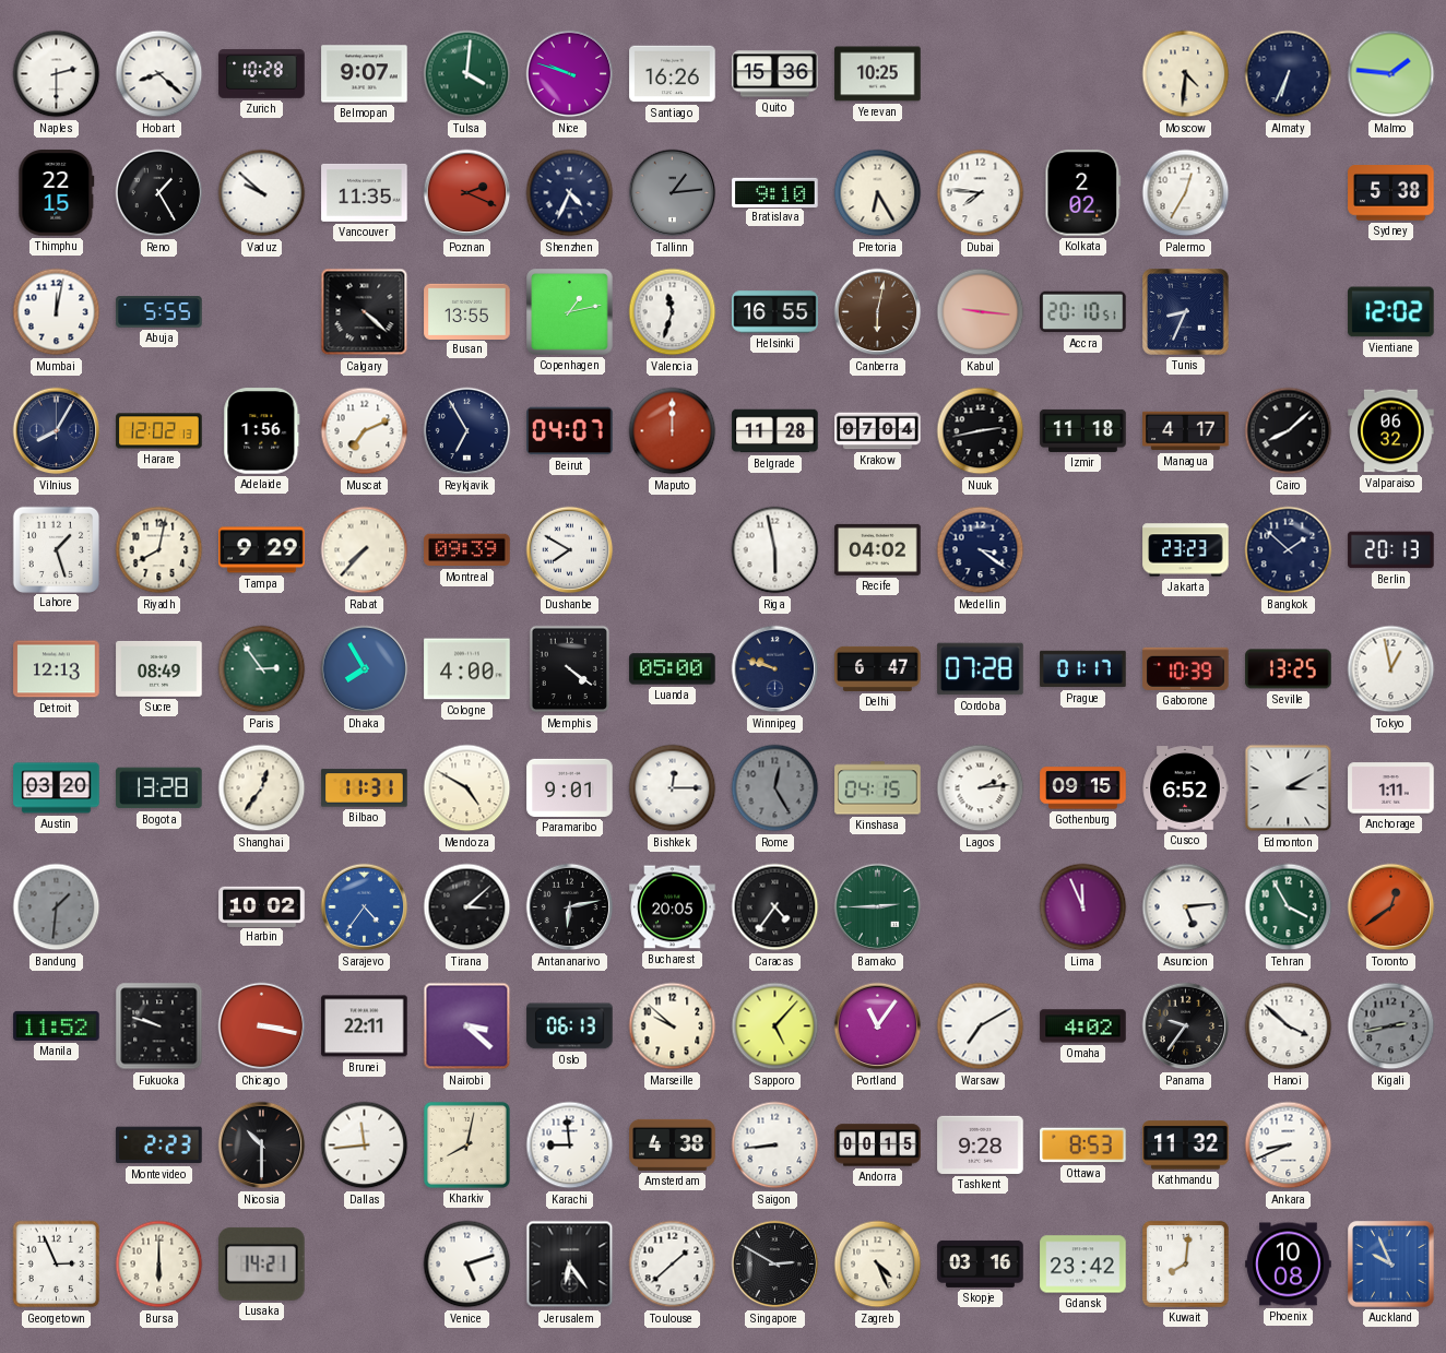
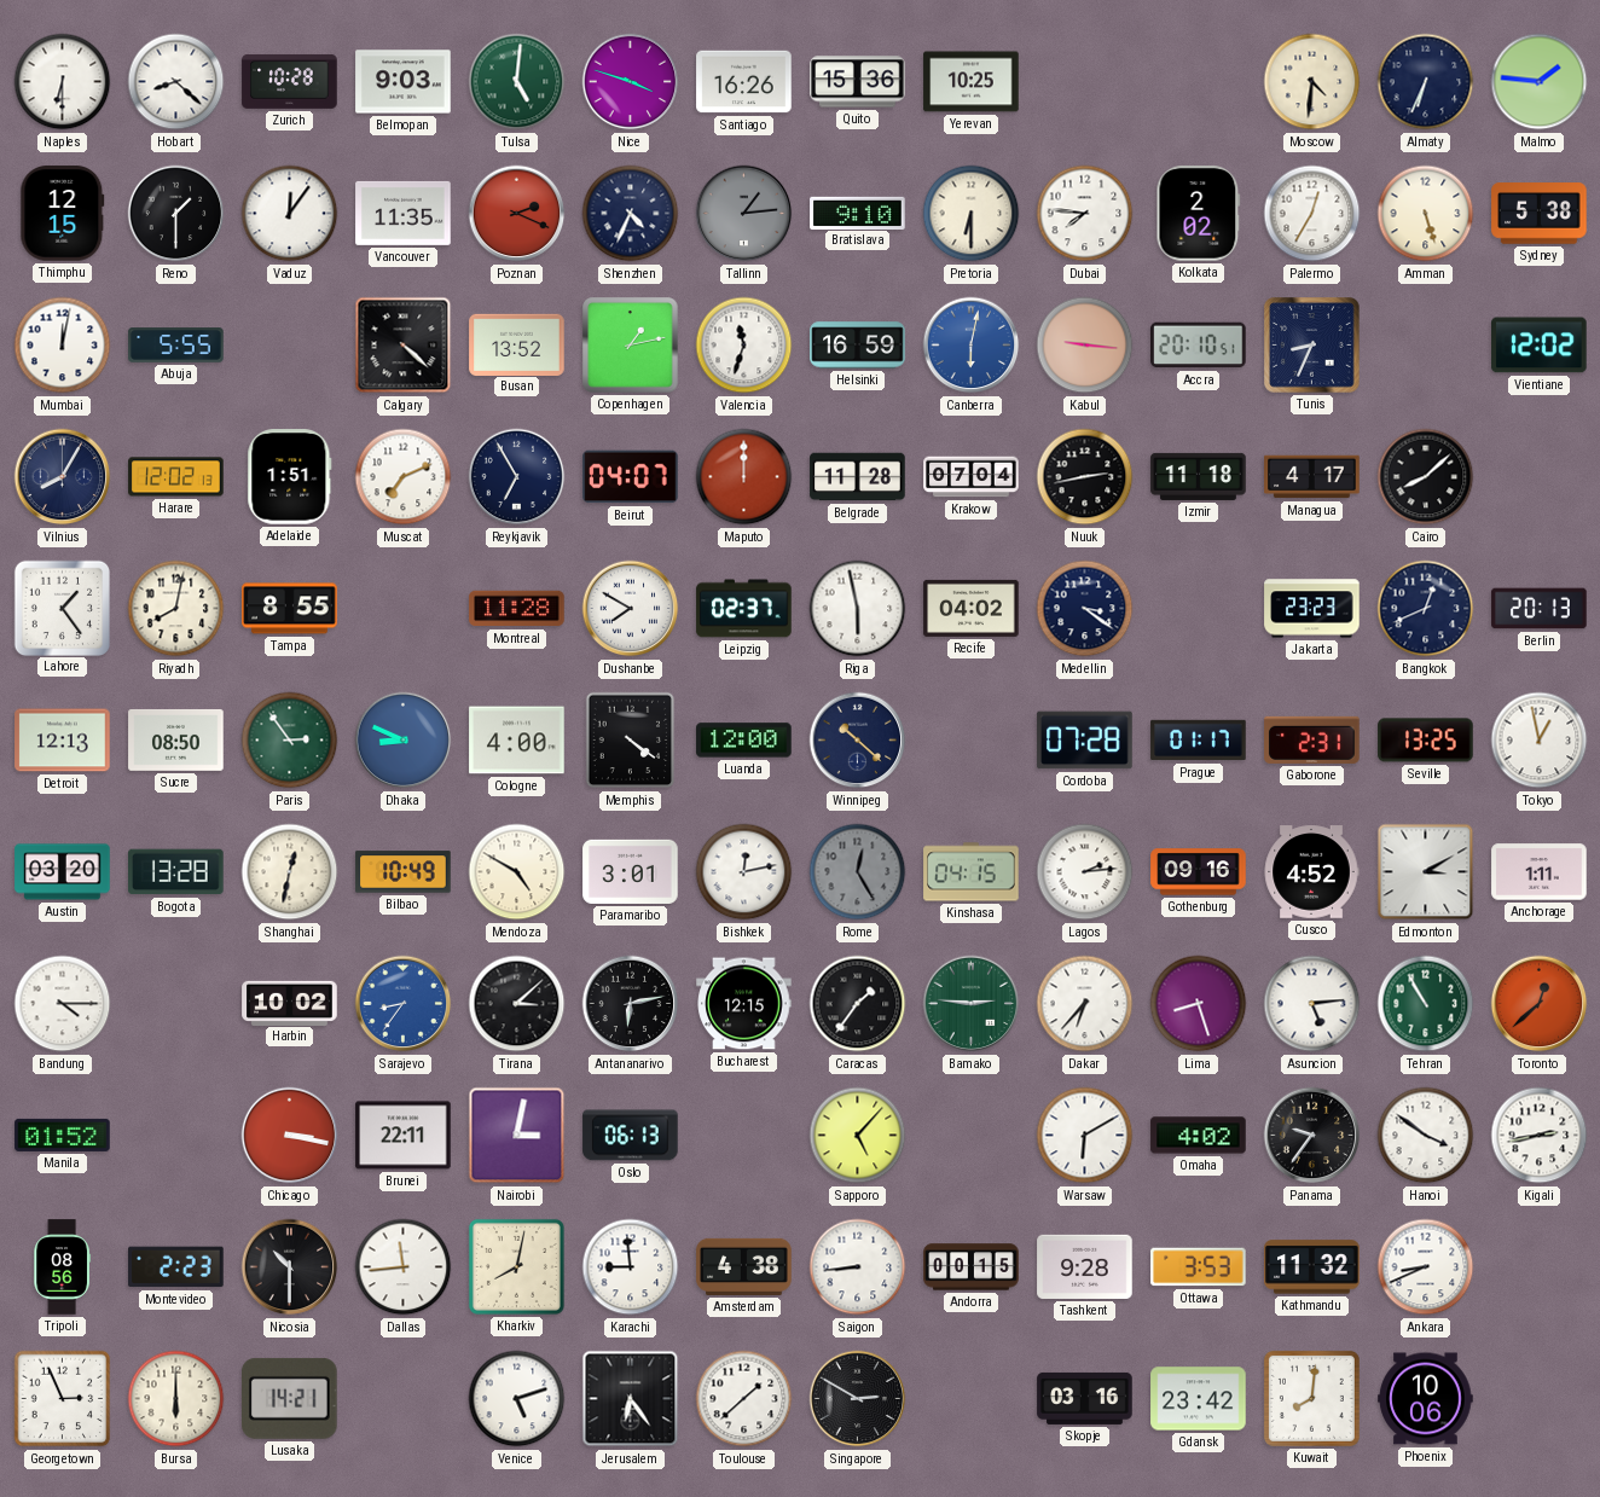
Naples: 2:30 -> 6:30
Belmopan: 9:07 -> 9:03
Tulsa: 4:01 -> 5:01
Nice: 9:48 -> 3:48
Thimphu: 22:15 -> 12:15
Reno: 1:25 -> 1:30
Vaduz: 9:52 -> 12:06
Pretoria: 6:25 -> 6:30
Amman: none -> 5:27
Busan: 13:55 -> 13:52
Helsinki: 16:55 -> 16:59
Canberra dial: brown -> blue
Adelaide: 1:56 -> 1:51
Valparaiso: 06:32 -> none
Lahore: 1:27 -> 1:24
Tampa: 9:29 -> 8:55
Rabat: 7:37 -> none
Montreal: 09:39 -> 11:28
Leipzig: none -> 02:37
Bangkok: 1:52 -> 12:41
Sucre: 08:49 -> 08:50
Dhaka: 7:55 -> 8:49
Luanda: 05:00 -> 12:00
Winnipeg: 9:48 -> 10:22
Delhi: 6:47 -> none
Gaborone: 10:39 -> 2:31
Shanghai: 12:36 -> 12:32
Bilbao: 11:31 -> 10:49
Paramaribo: 9:01 -> 3:01
Bishkek: 12:15 -> 12:13
Gothenburg: 09:15 -> 09:16
Cusco: 6:52 -> 4:52
Bandung: 1:31 -> 4:15
Bandung dial: grey -> white
Sarajevo: 4:36 -> 8:36
Bucharest: 20:05 -> 12:15
Caracas: 4:36 -> 1:36
Bamako: 2:45 -> 2:46
Dakar: none -> 6:37
Lima: 11:56 -> 8:27
Tehran: 3:55 -> 10:55
Toronto: 12:39 -> 12:38
Manila: 11:52 -> 01:52
Fukuoka: 9:48 -> none
Nairobi: 3:22 -> 3:02
Marseille: 9:52 -> none
Portland: 11:06 -> none
Warsaw: 7:10 -> 6:10
Hanoi: 3:52 -> 3:51
Kigali dial: grey -> white
Tripoli: none -> 08:56
Ottawa: 8:53 -> 3:53
Zagreb: 4:26 -> none
Phoenix: 10:08 -> 10:06
Auckland: 9:56 -> none
